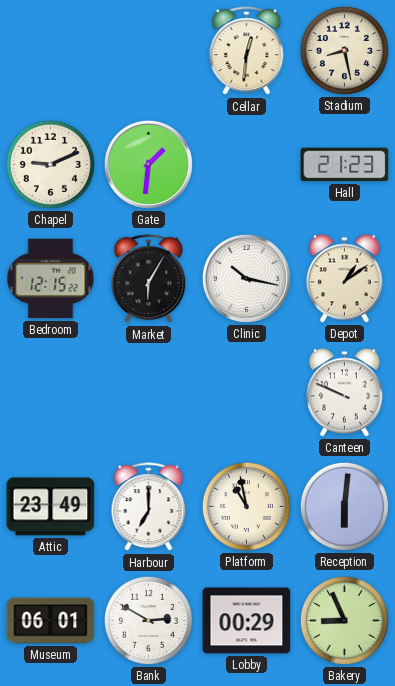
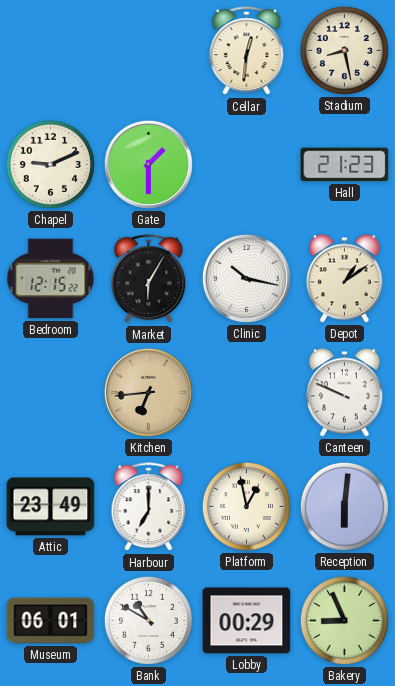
Gate: 1:31 -> 1:30
Kitchen: none -> 6:44
Platform: 10:58 -> 12:58
Bank: 2:50 -> 10:50
